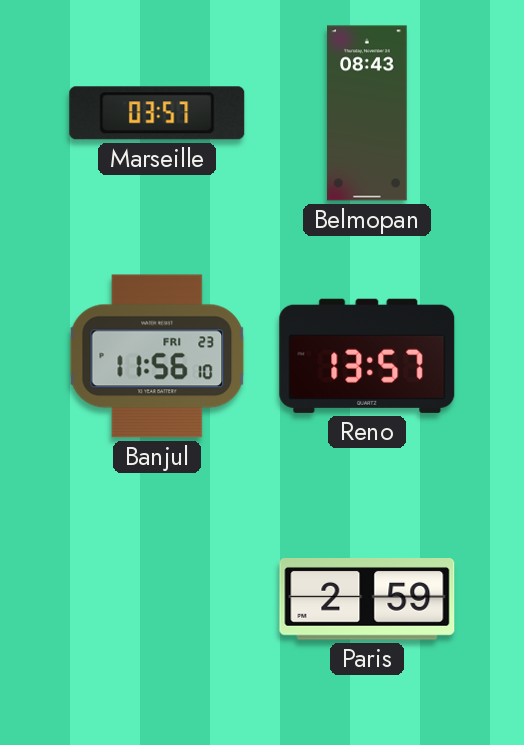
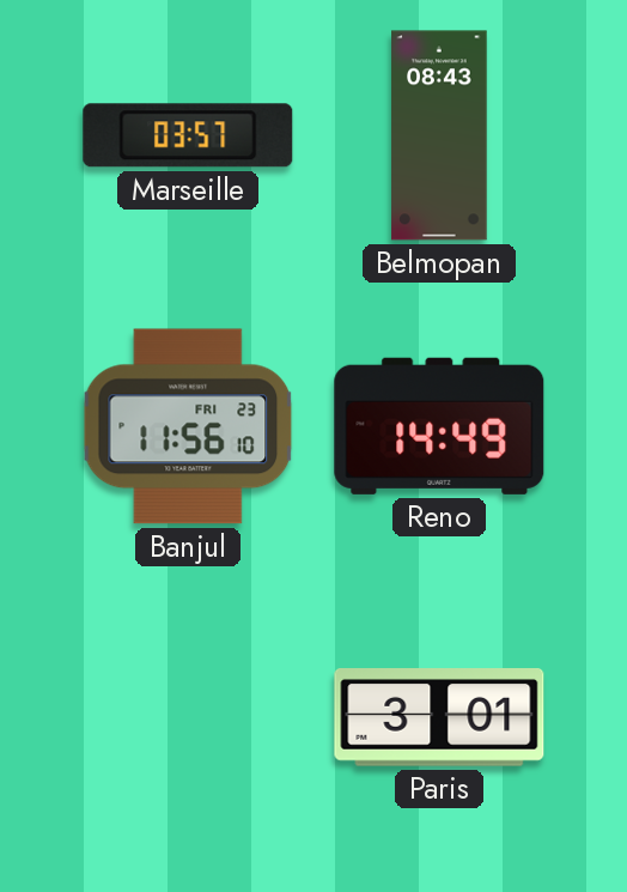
Reno: 13:57 -> 14:49
Paris: 2:59 -> 3:01
